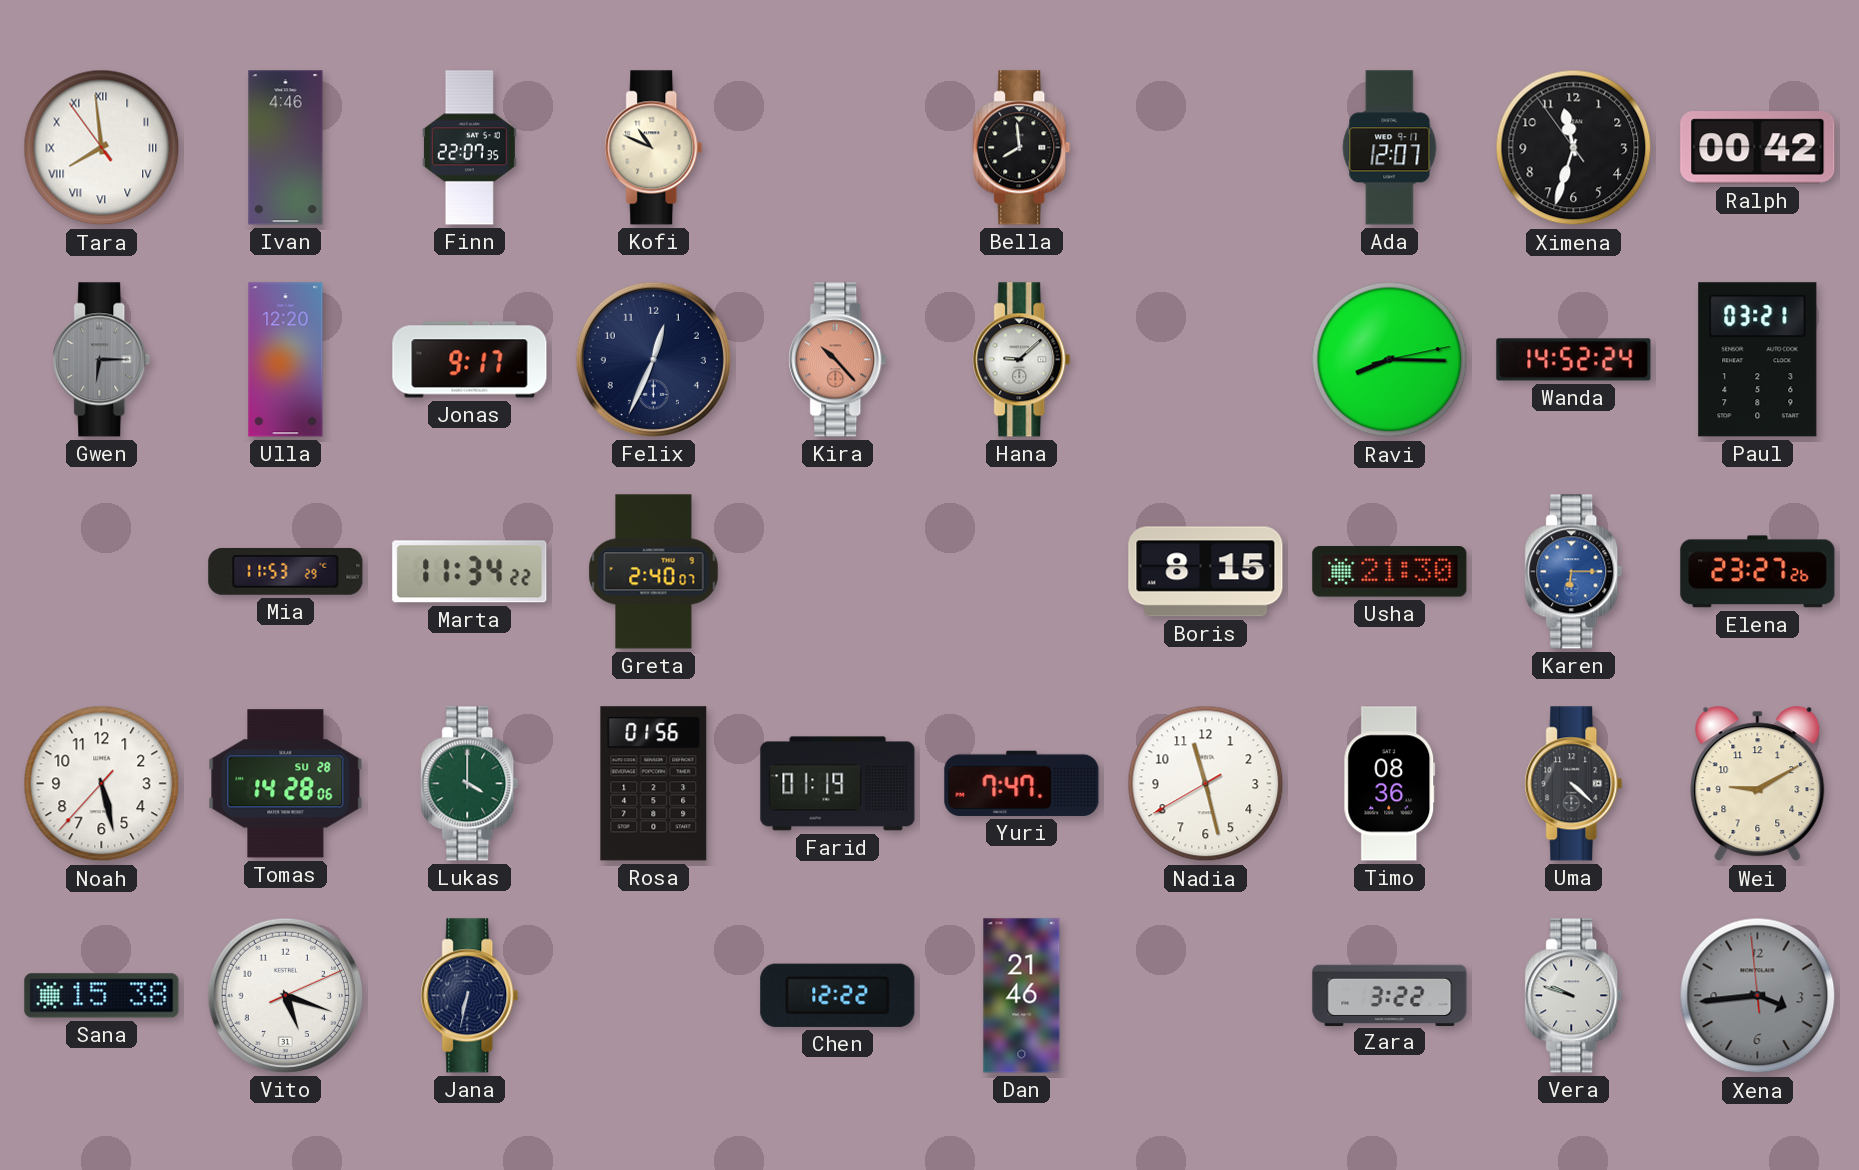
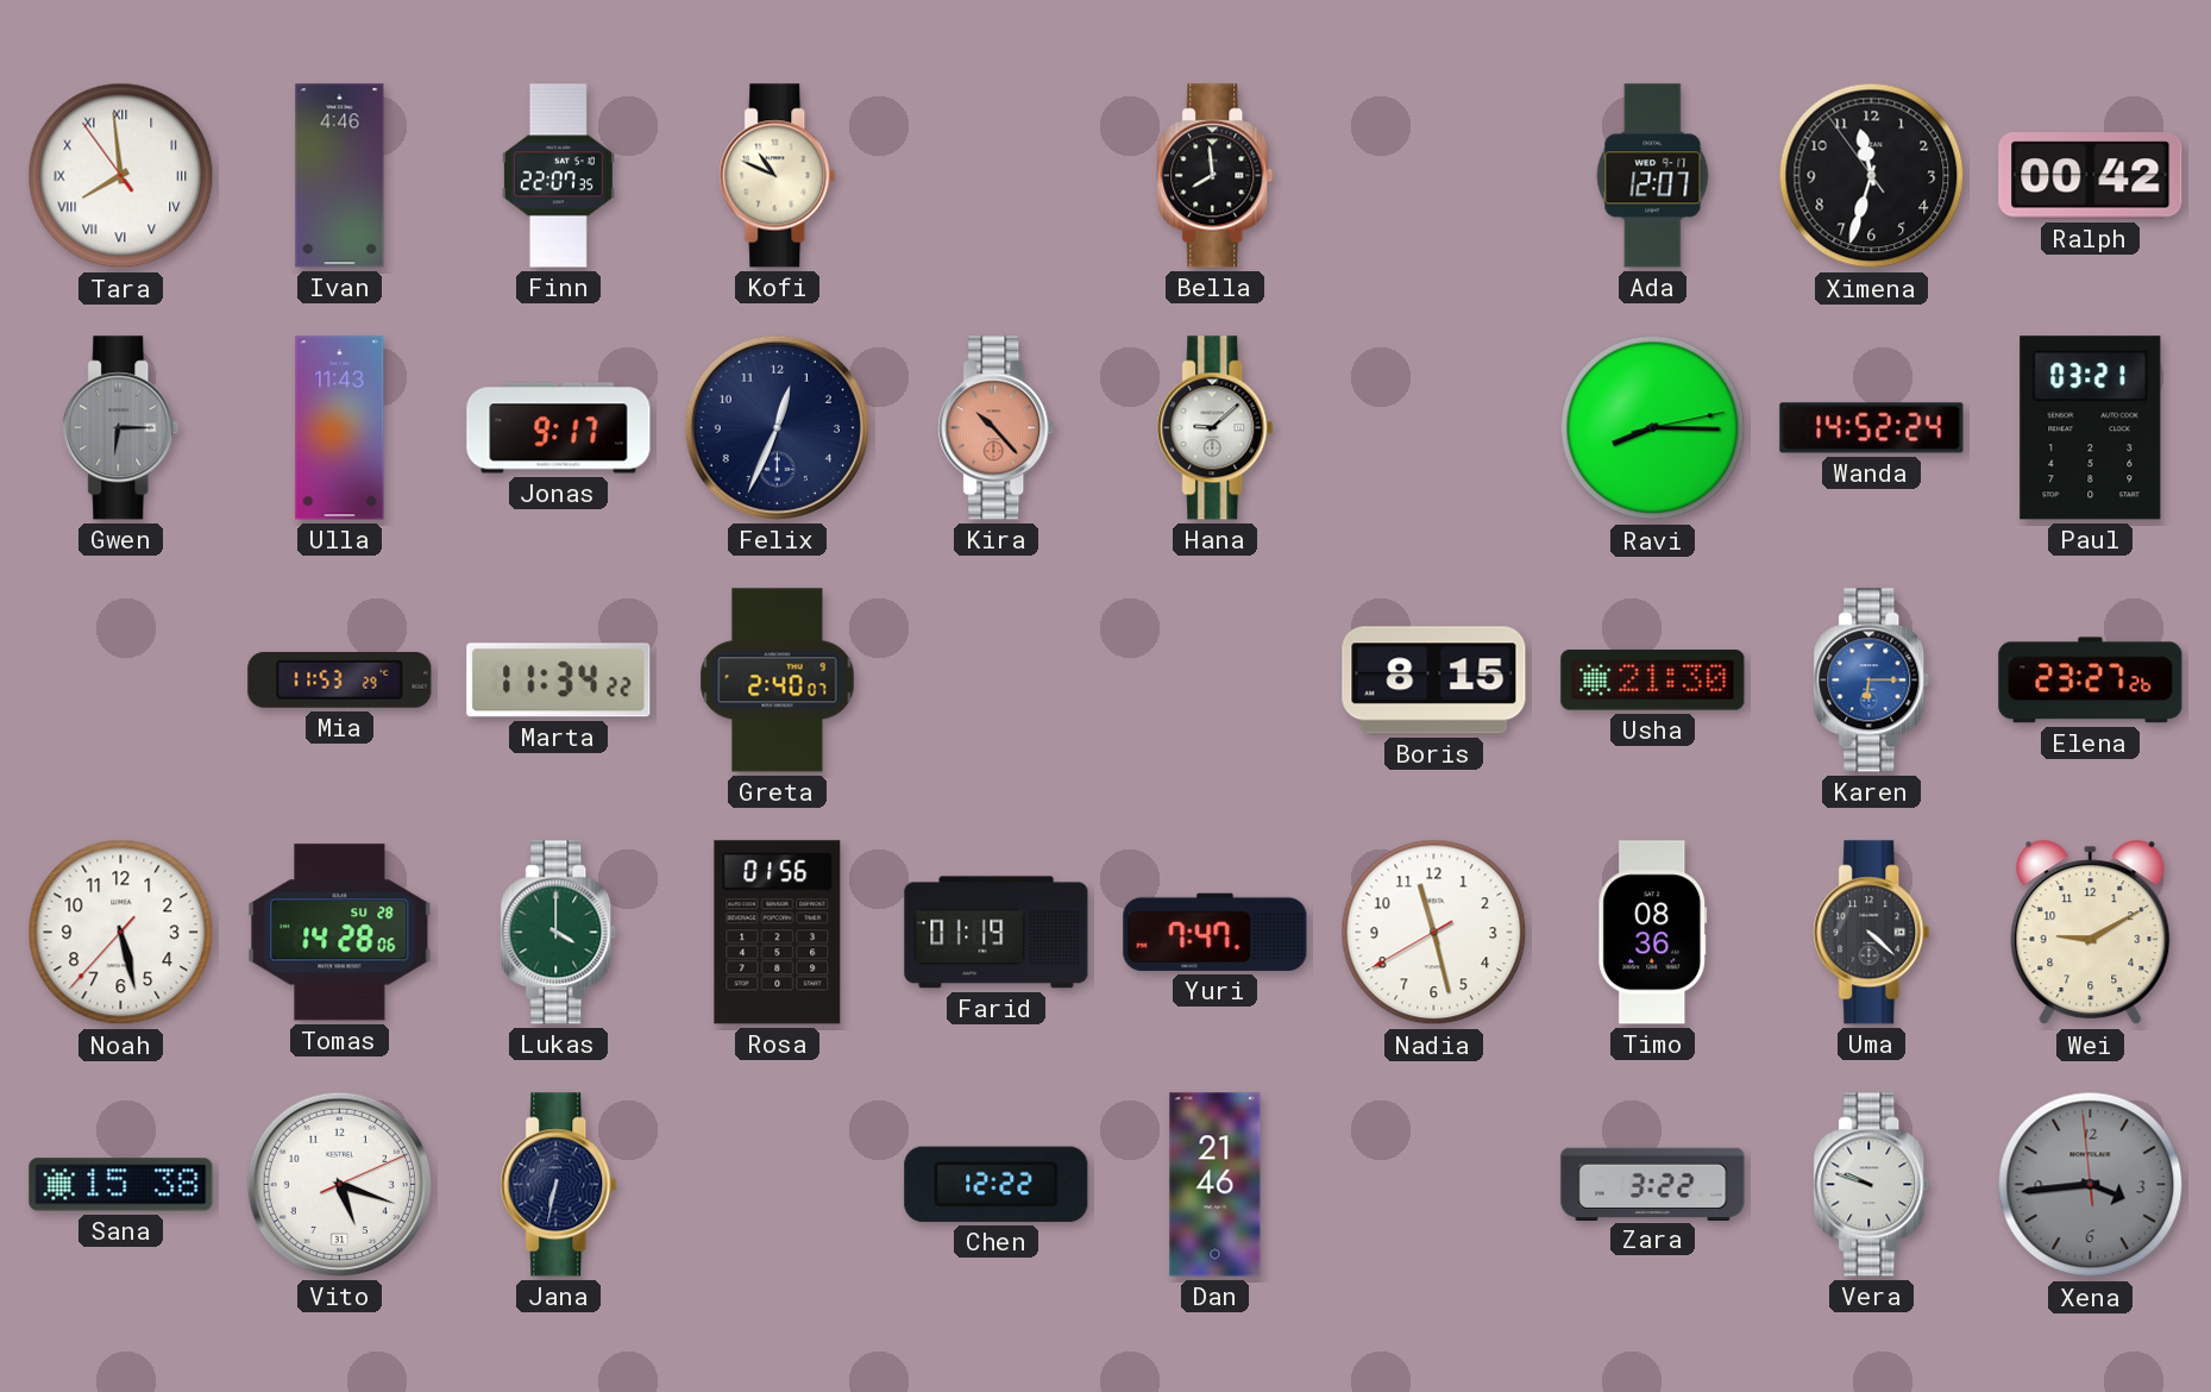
Ulla: 12:20 -> 11:43
